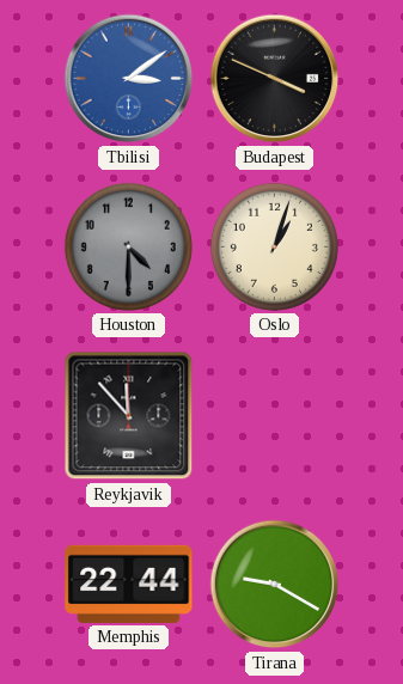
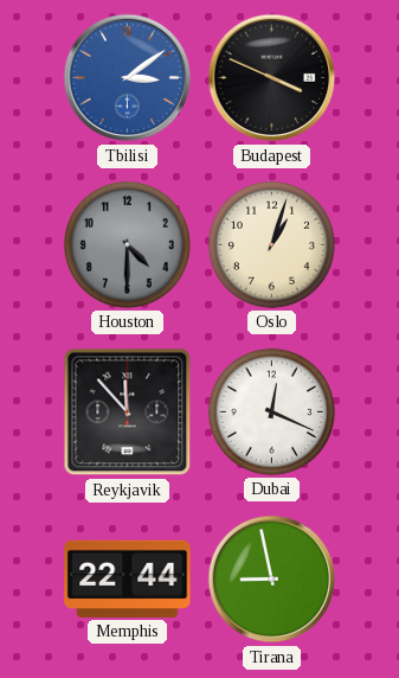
Dubai: none -> 12:19
Tirana: 9:20 -> 8:58
